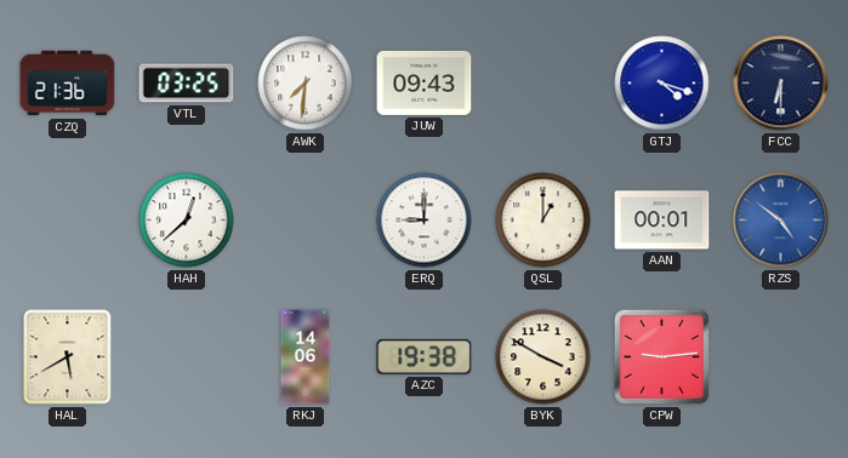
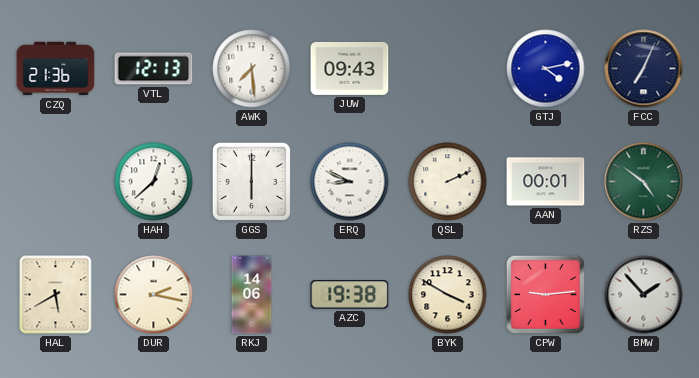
VTL: 03:25 -> 12:13
AWK: 7:31 -> 7:29
GTJ: 4:18 -> 4:13
FCC: 6:30 -> 7:04
GGS: none -> 6:00
ERQ: 9:00 -> 8:49
QSL: 1:00 -> 2:11
RZS dial: blue -> green
DUR: none -> 2:17
BMW: none -> 1:53
